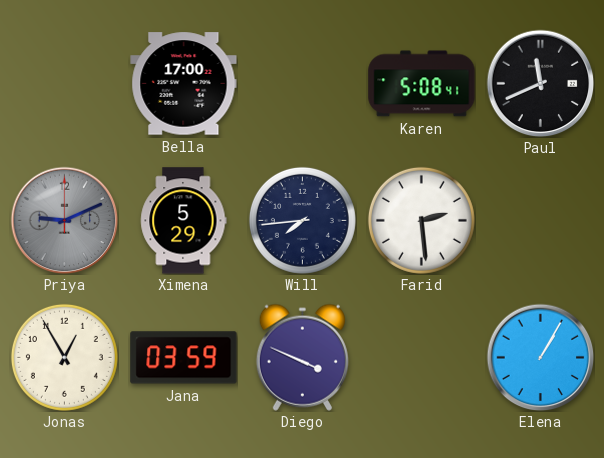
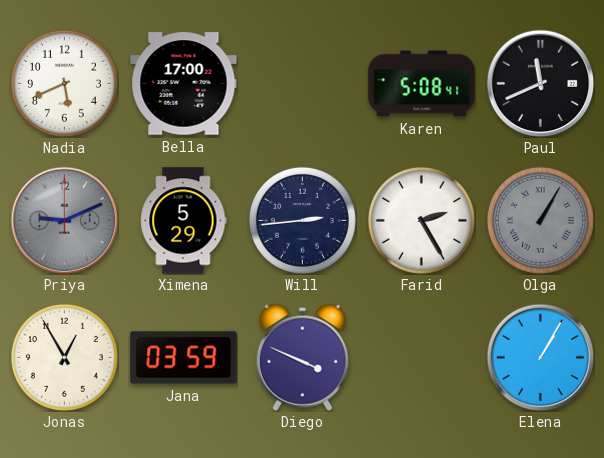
Nadia: none -> 5:41
Will: 7:44 -> 2:44
Farid: 2:29 -> 2:25
Olga: none -> 1:05
